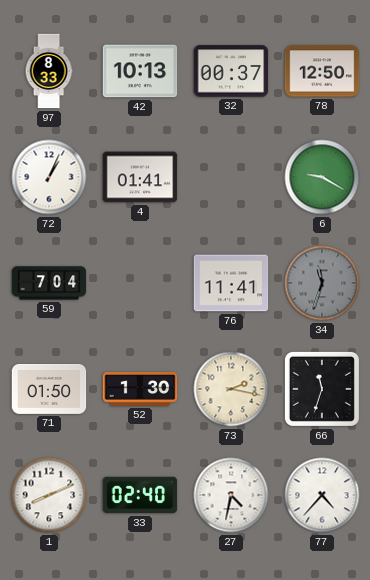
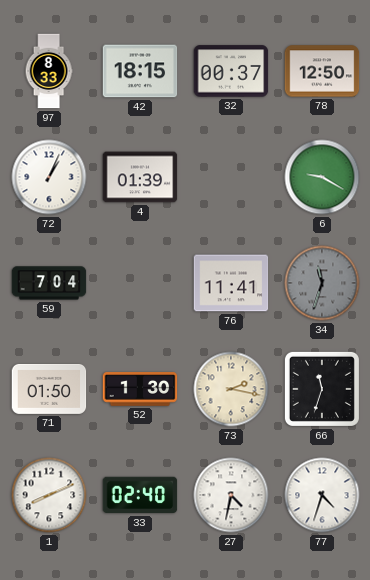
42: 10:13 -> 18:15
4: 01:41 -> 01:39
77: 4:37 -> 4:33
